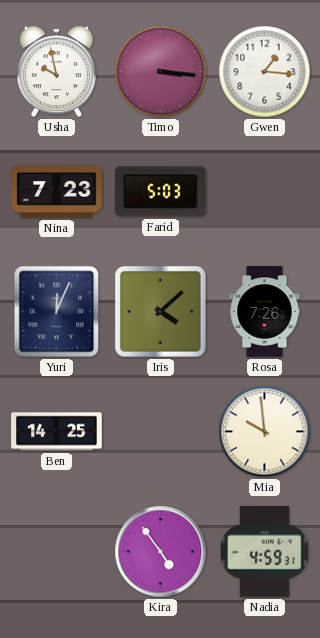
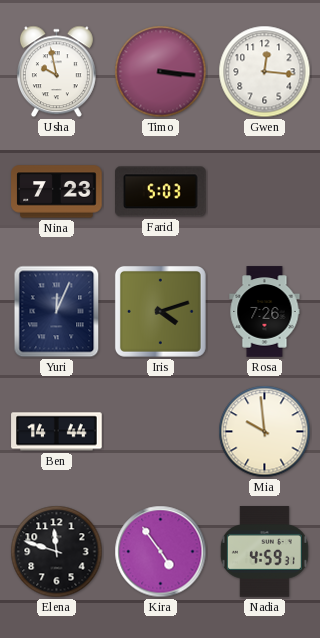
Gwen: 1:16 -> 12:16
Iris: 4:08 -> 4:12
Ben: 14:25 -> 14:44
Elena: none -> 11:48
